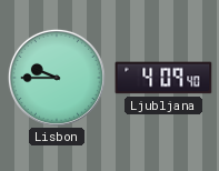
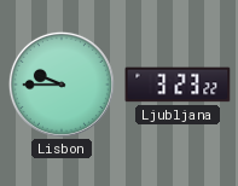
Ljubljana: 4:09 -> 3:23
